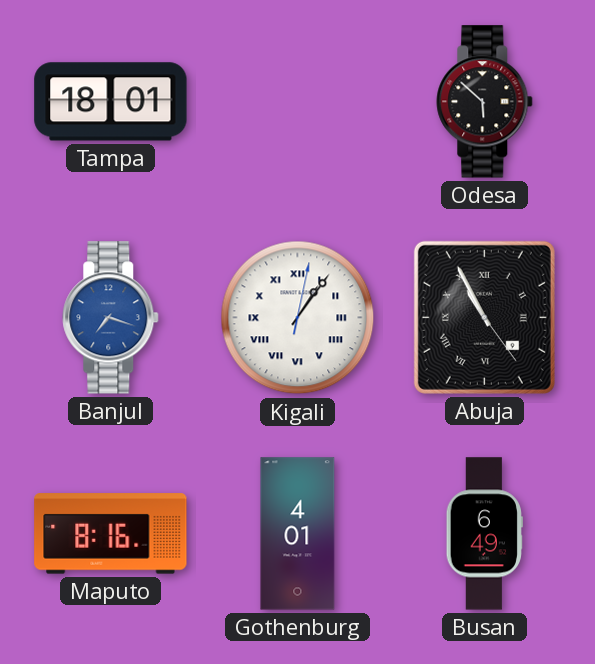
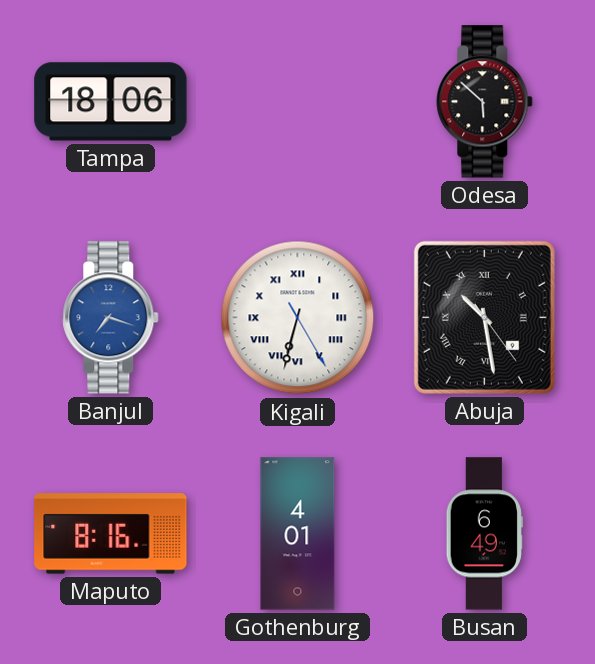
Tampa: 18:01 -> 18:06
Kigali: 1:06 -> 6:32
Abuja: 10:55 -> 10:28
